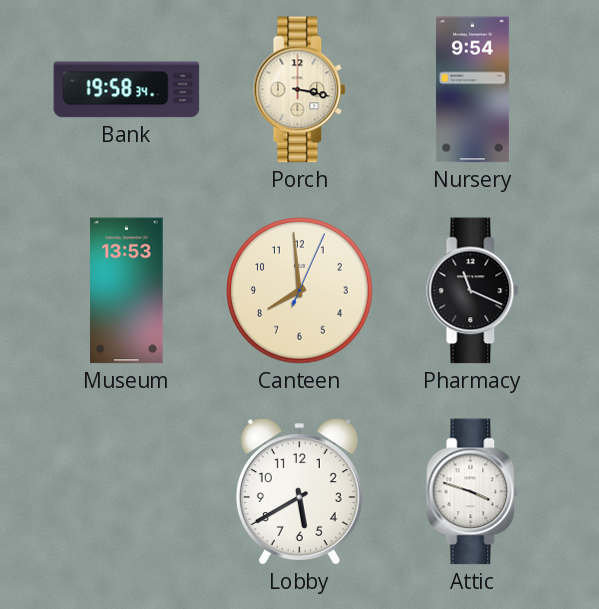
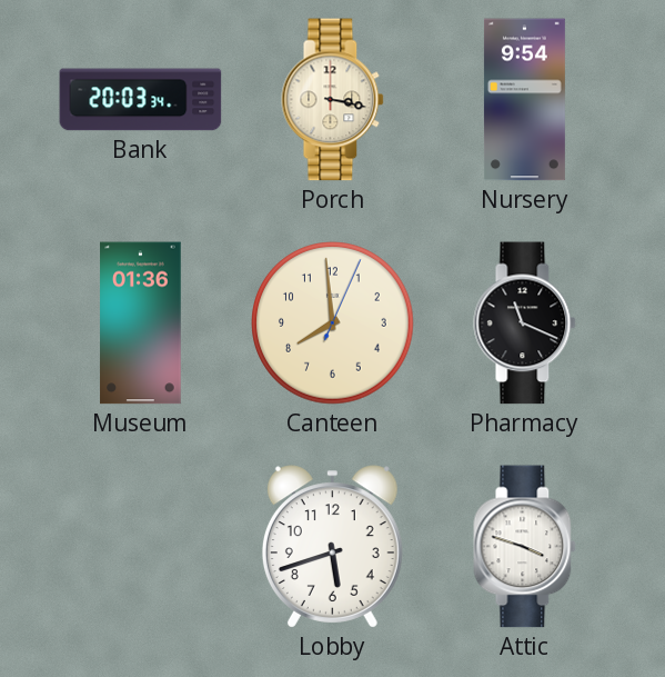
Bank: 19:58 -> 20:03
Museum: 13:53 -> 01:36
Lobby: 5:40 -> 5:42
